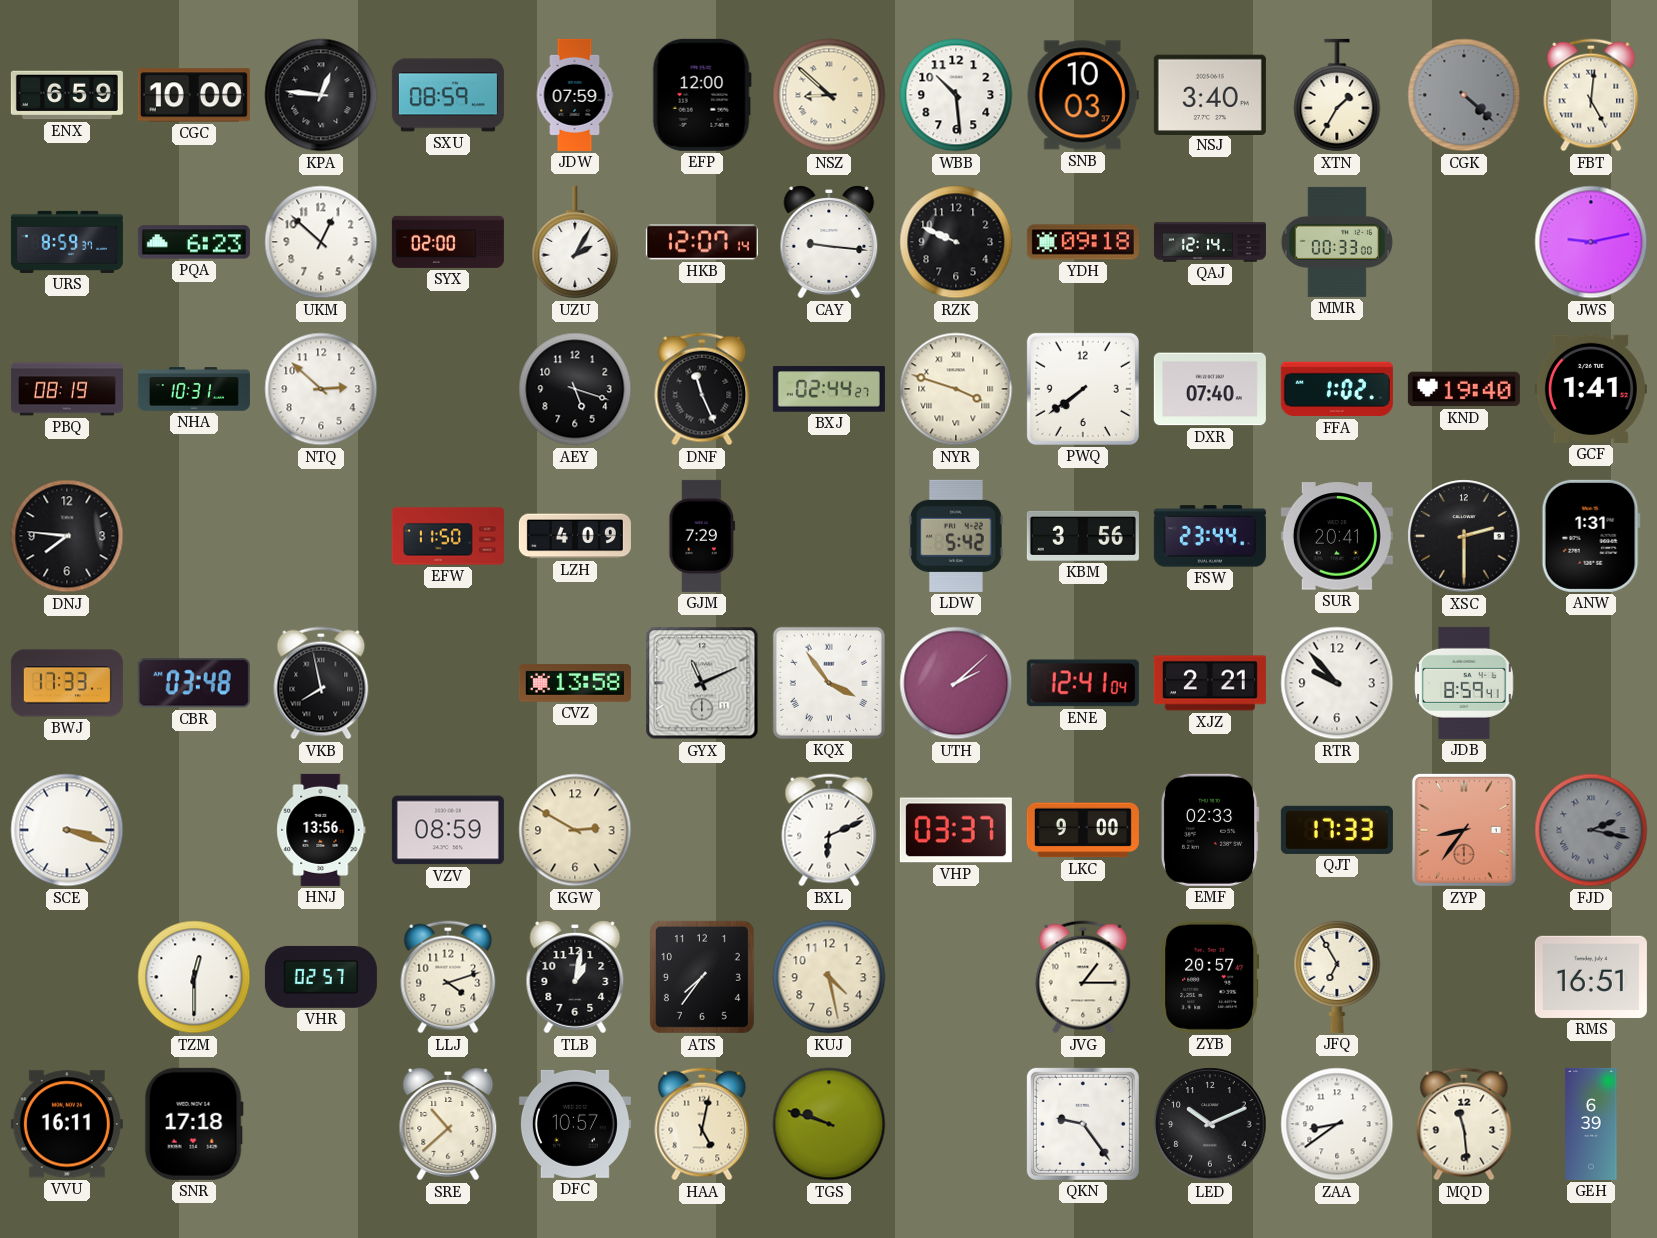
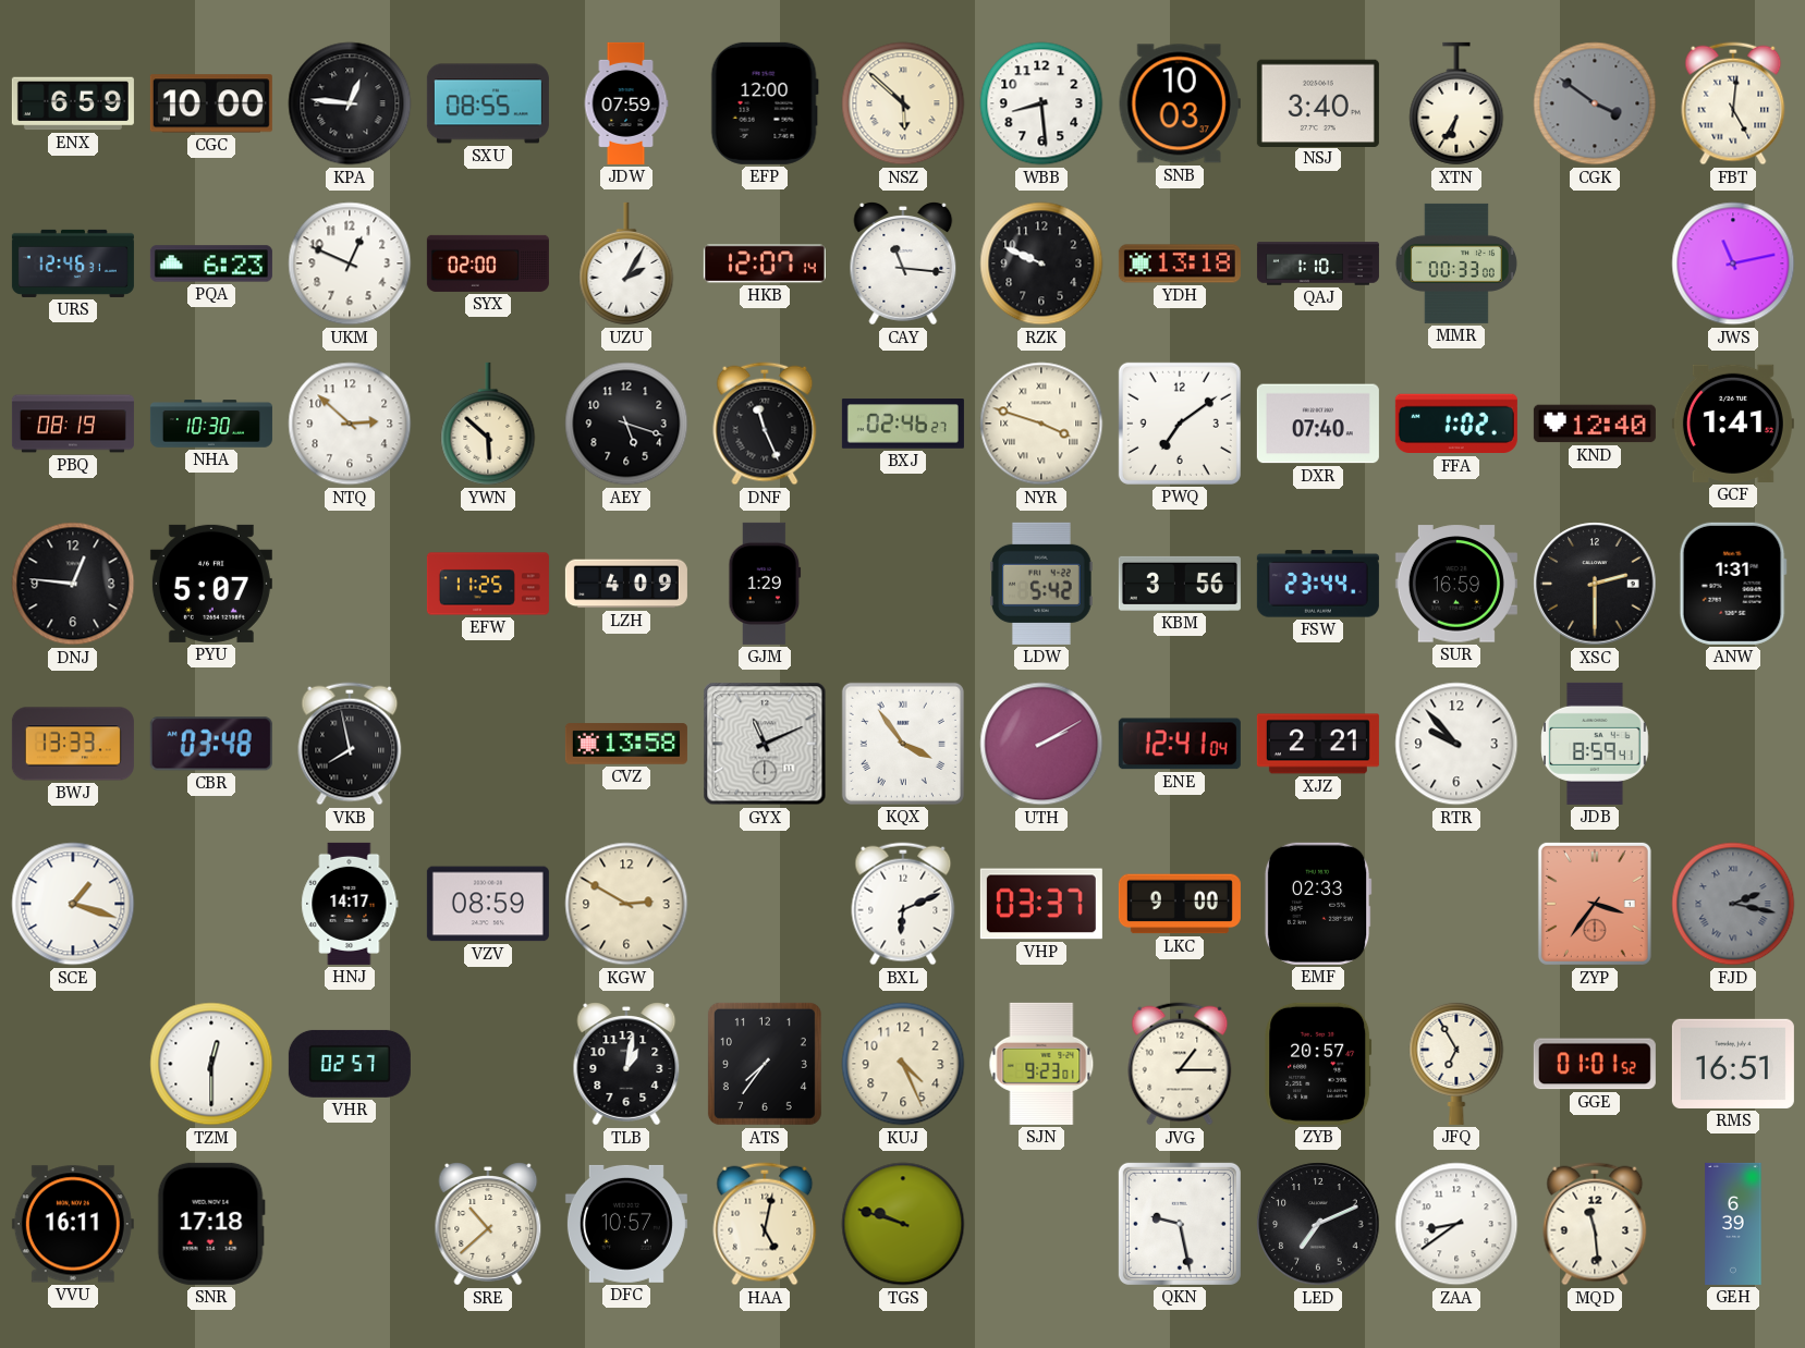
SXU: 08:59 -> 08:55
NSZ: 8:52 -> 5:52
WBB: 10:29 -> 8:29
XTN: 1:35 -> 6:35
CGK: 4:22 -> 3:51
URS: 8:59 -> 12:46
UKM: 12:52 -> 12:49
CAY: 9:16 -> 11:16
YDH: 09:18 -> 13:18
QAJ: 12:14 -> 1:10
JWS: 9:13 -> 11:13
NHA: 10:31 -> 10:30
YWN: none -> 5:52
BXJ: 02:44 -> 02:46
PWQ: 7:39 -> 7:09
KND: 19:40 -> 12:40
DNJ: 7:46 -> 12:46
PYU: none -> 5:07
EFW: 11:50 -> 11:25
GJM: 7:29 -> 1:29
SUR: 20:41 -> 16:59
BWJ: 17:33 -> 13:33
UTH: 2:08 -> 2:10
SCE: 3:18 -> 1:18
HNJ: 13:56 -> 14:17
QJT: 17:33 -> none
ZYP: 8:36 -> 3:36
LLJ: 4:12 -> none
KUJ: 4:28 -> 4:26
SJN: none -> 9:23
GGE: none -> 01:01
QKN: 9:24 -> 9:28
LED: 10:11 -> 7:11
